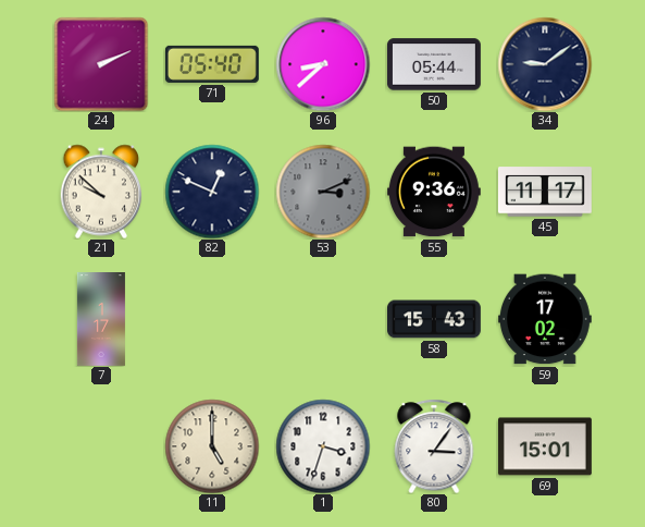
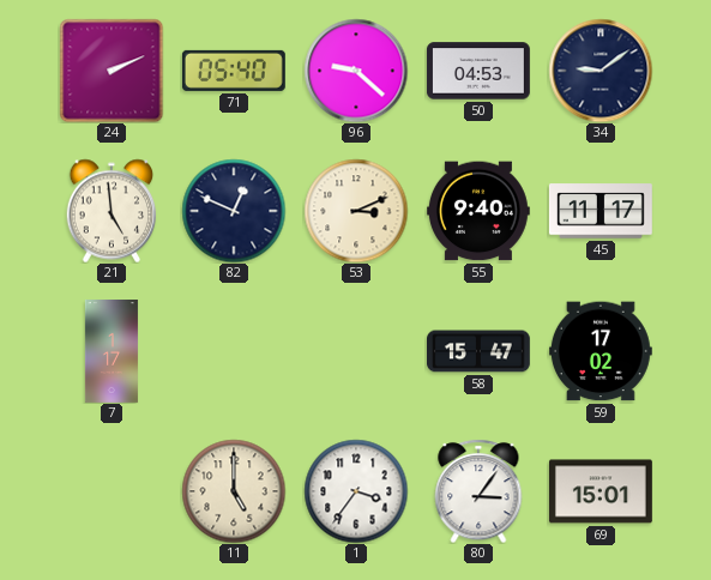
96: 8:38 -> 9:22
50: 05:44 -> 04:53
21: 9:52 -> 4:59
53 dial: grey -> cream
55: 9:36 -> 9:40
58: 15:43 -> 15:47
1: 3:33 -> 3:36
